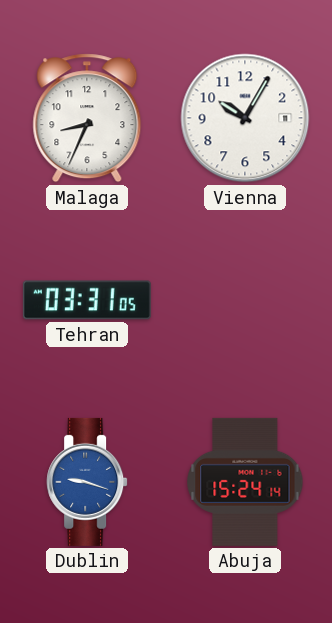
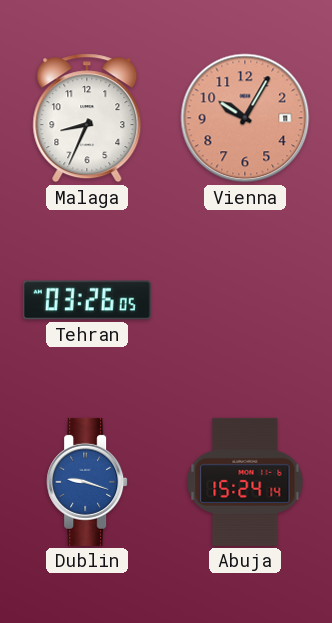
Vienna dial: white -> salmon
Tehran: 03:31 -> 03:26
